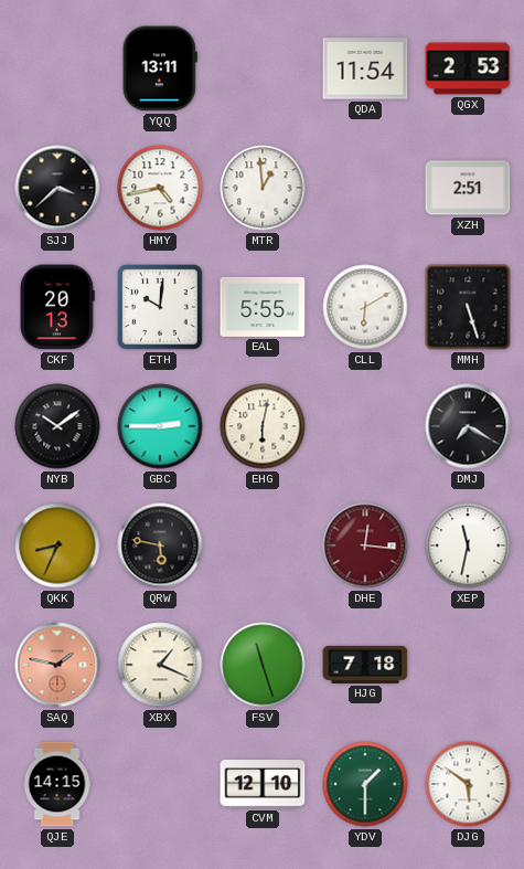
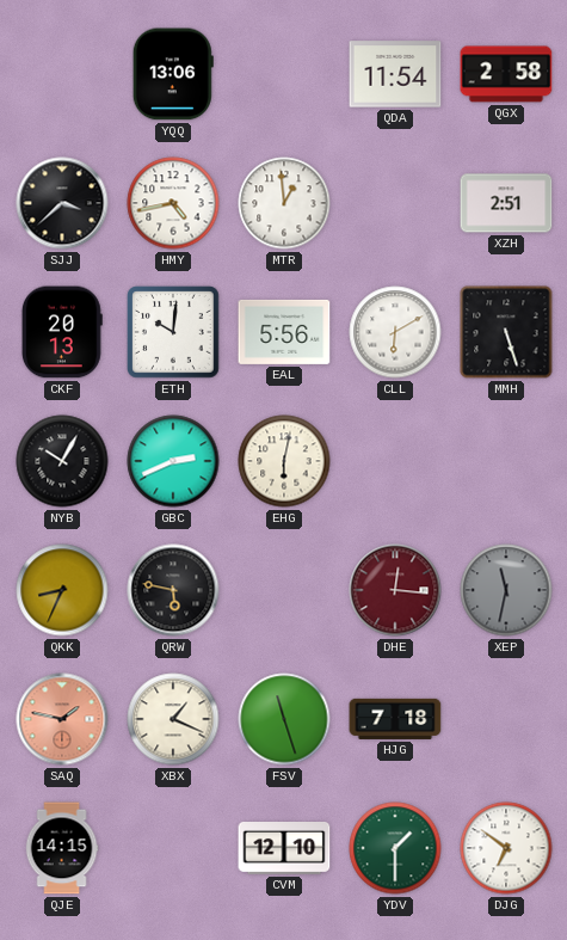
YQQ: 13:11 -> 13:06
QGX: 2:53 -> 2:58
EAL: 5:55 -> 5:56
NYB: 10:09 -> 10:05
GBC: 2:45 -> 2:41
DMJ: 7:20 -> none
XEP dial: white -> grey
DJG: 5:51 -> 6:51
